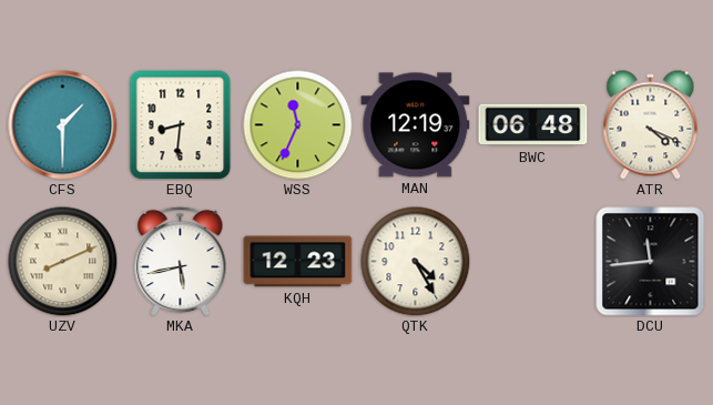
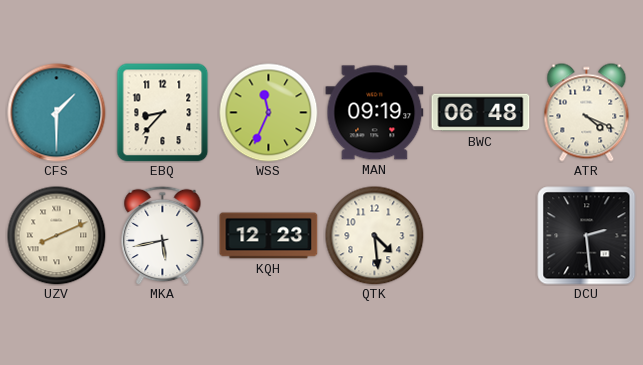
EBQ: 8:31 -> 8:37
MAN: 12:19 -> 09:19
QTK: 4:25 -> 4:29
DCU: 11:44 -> 2:29
